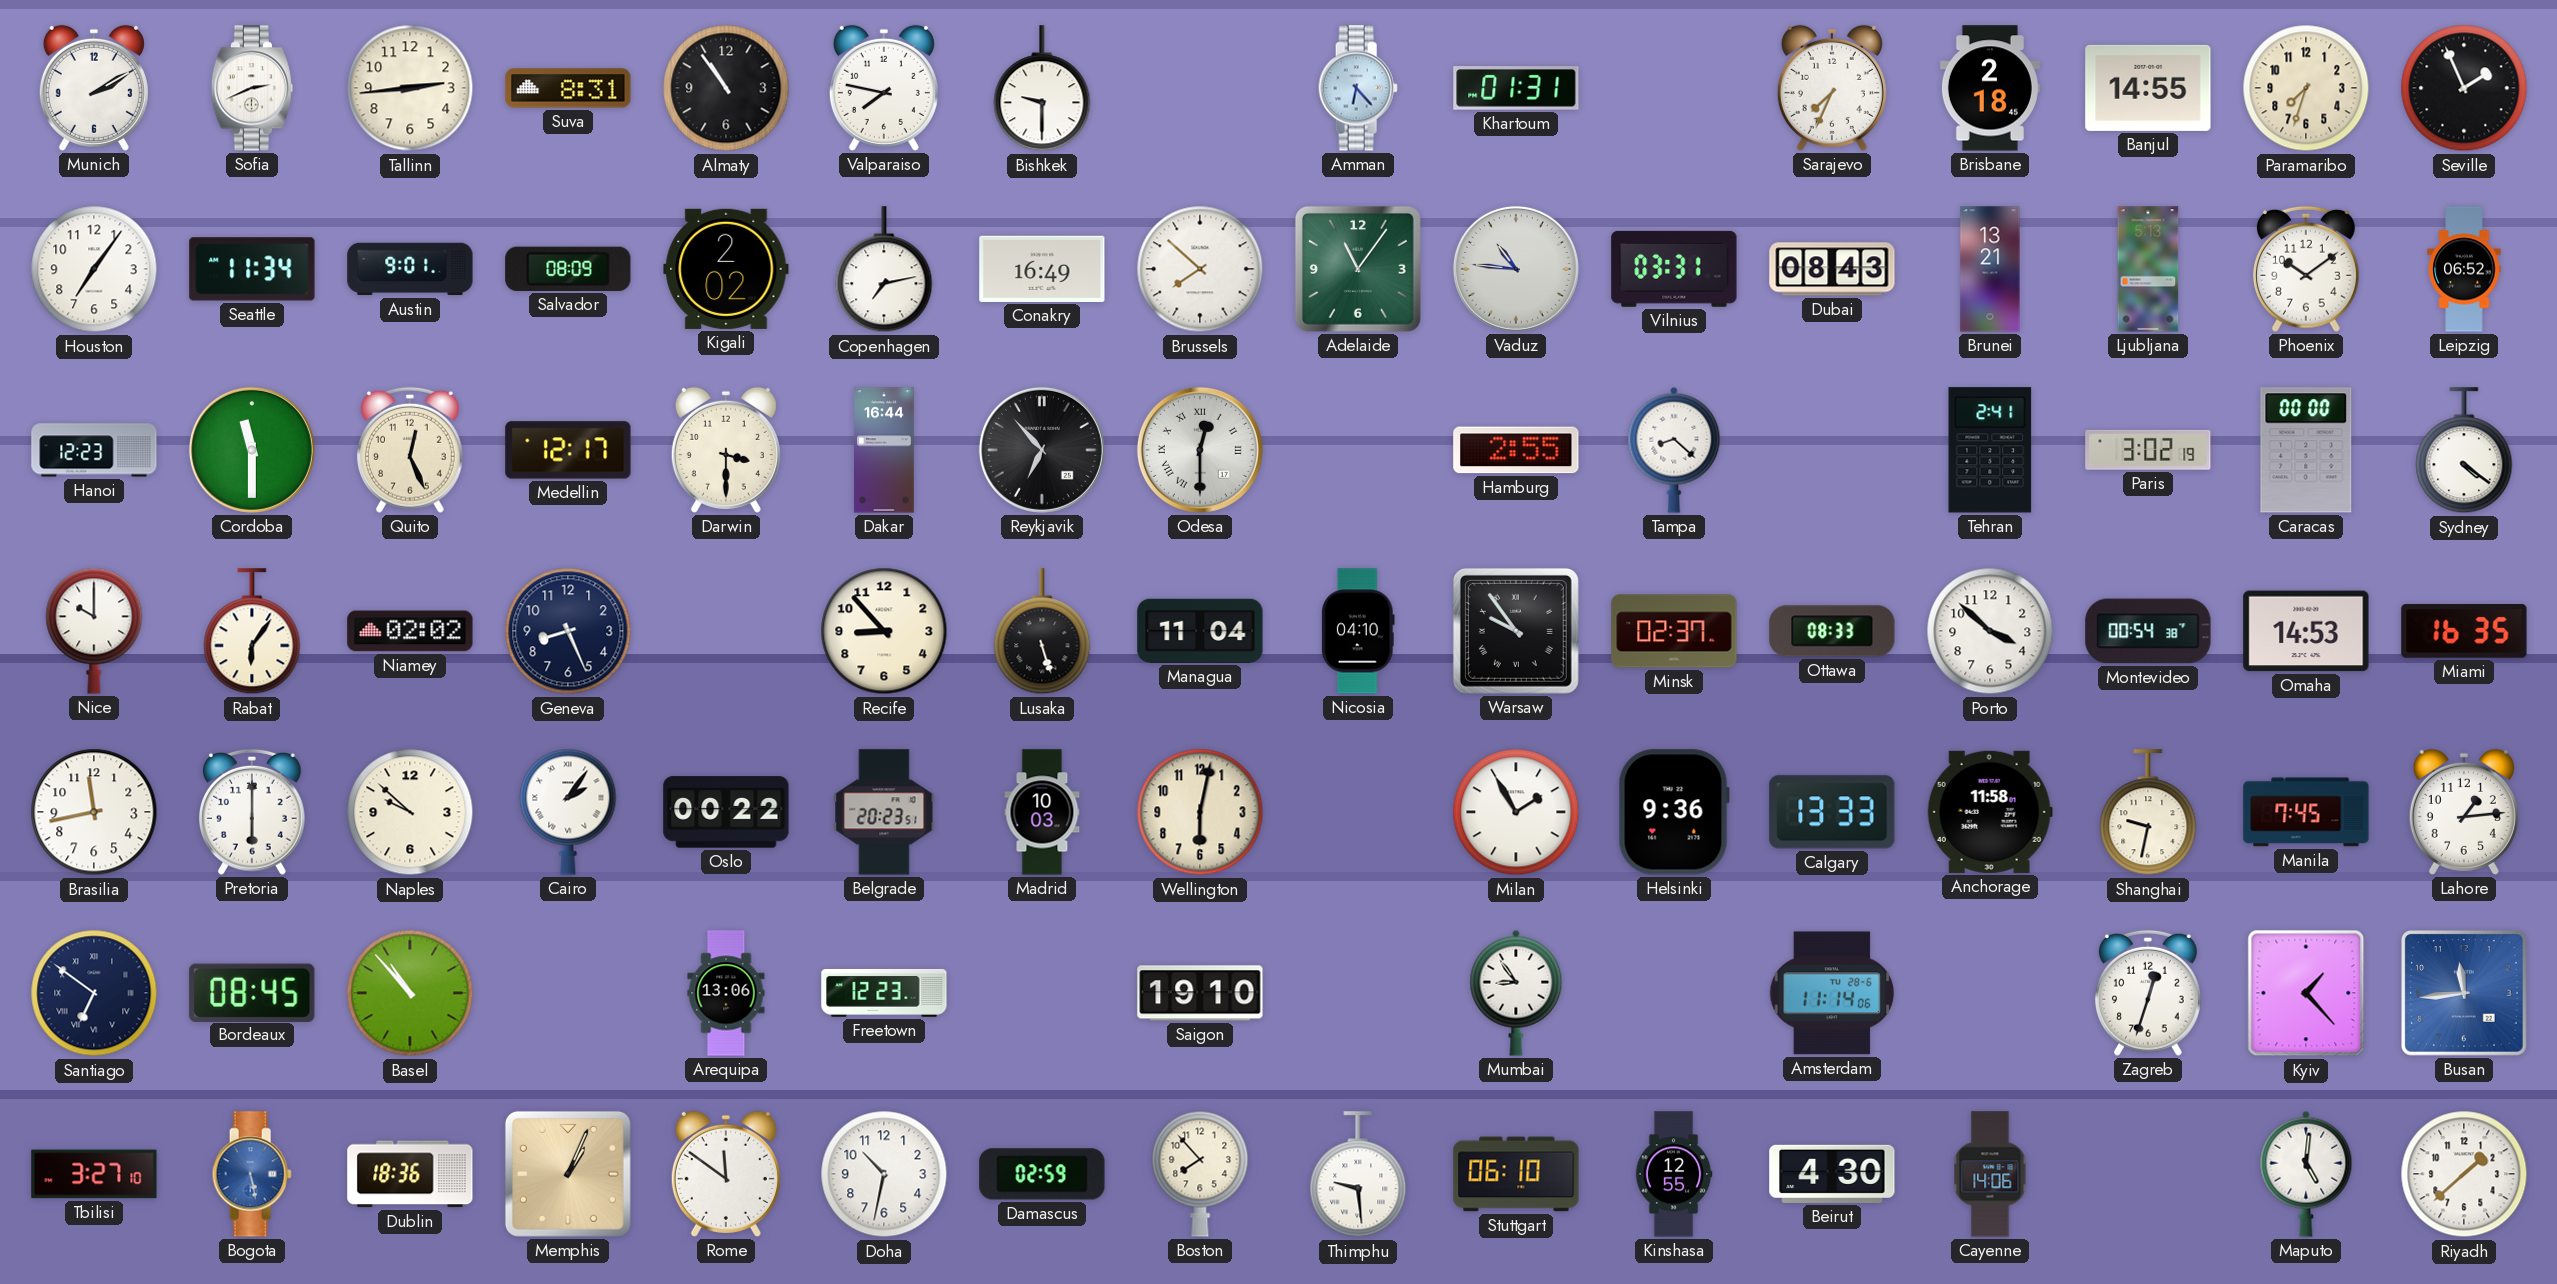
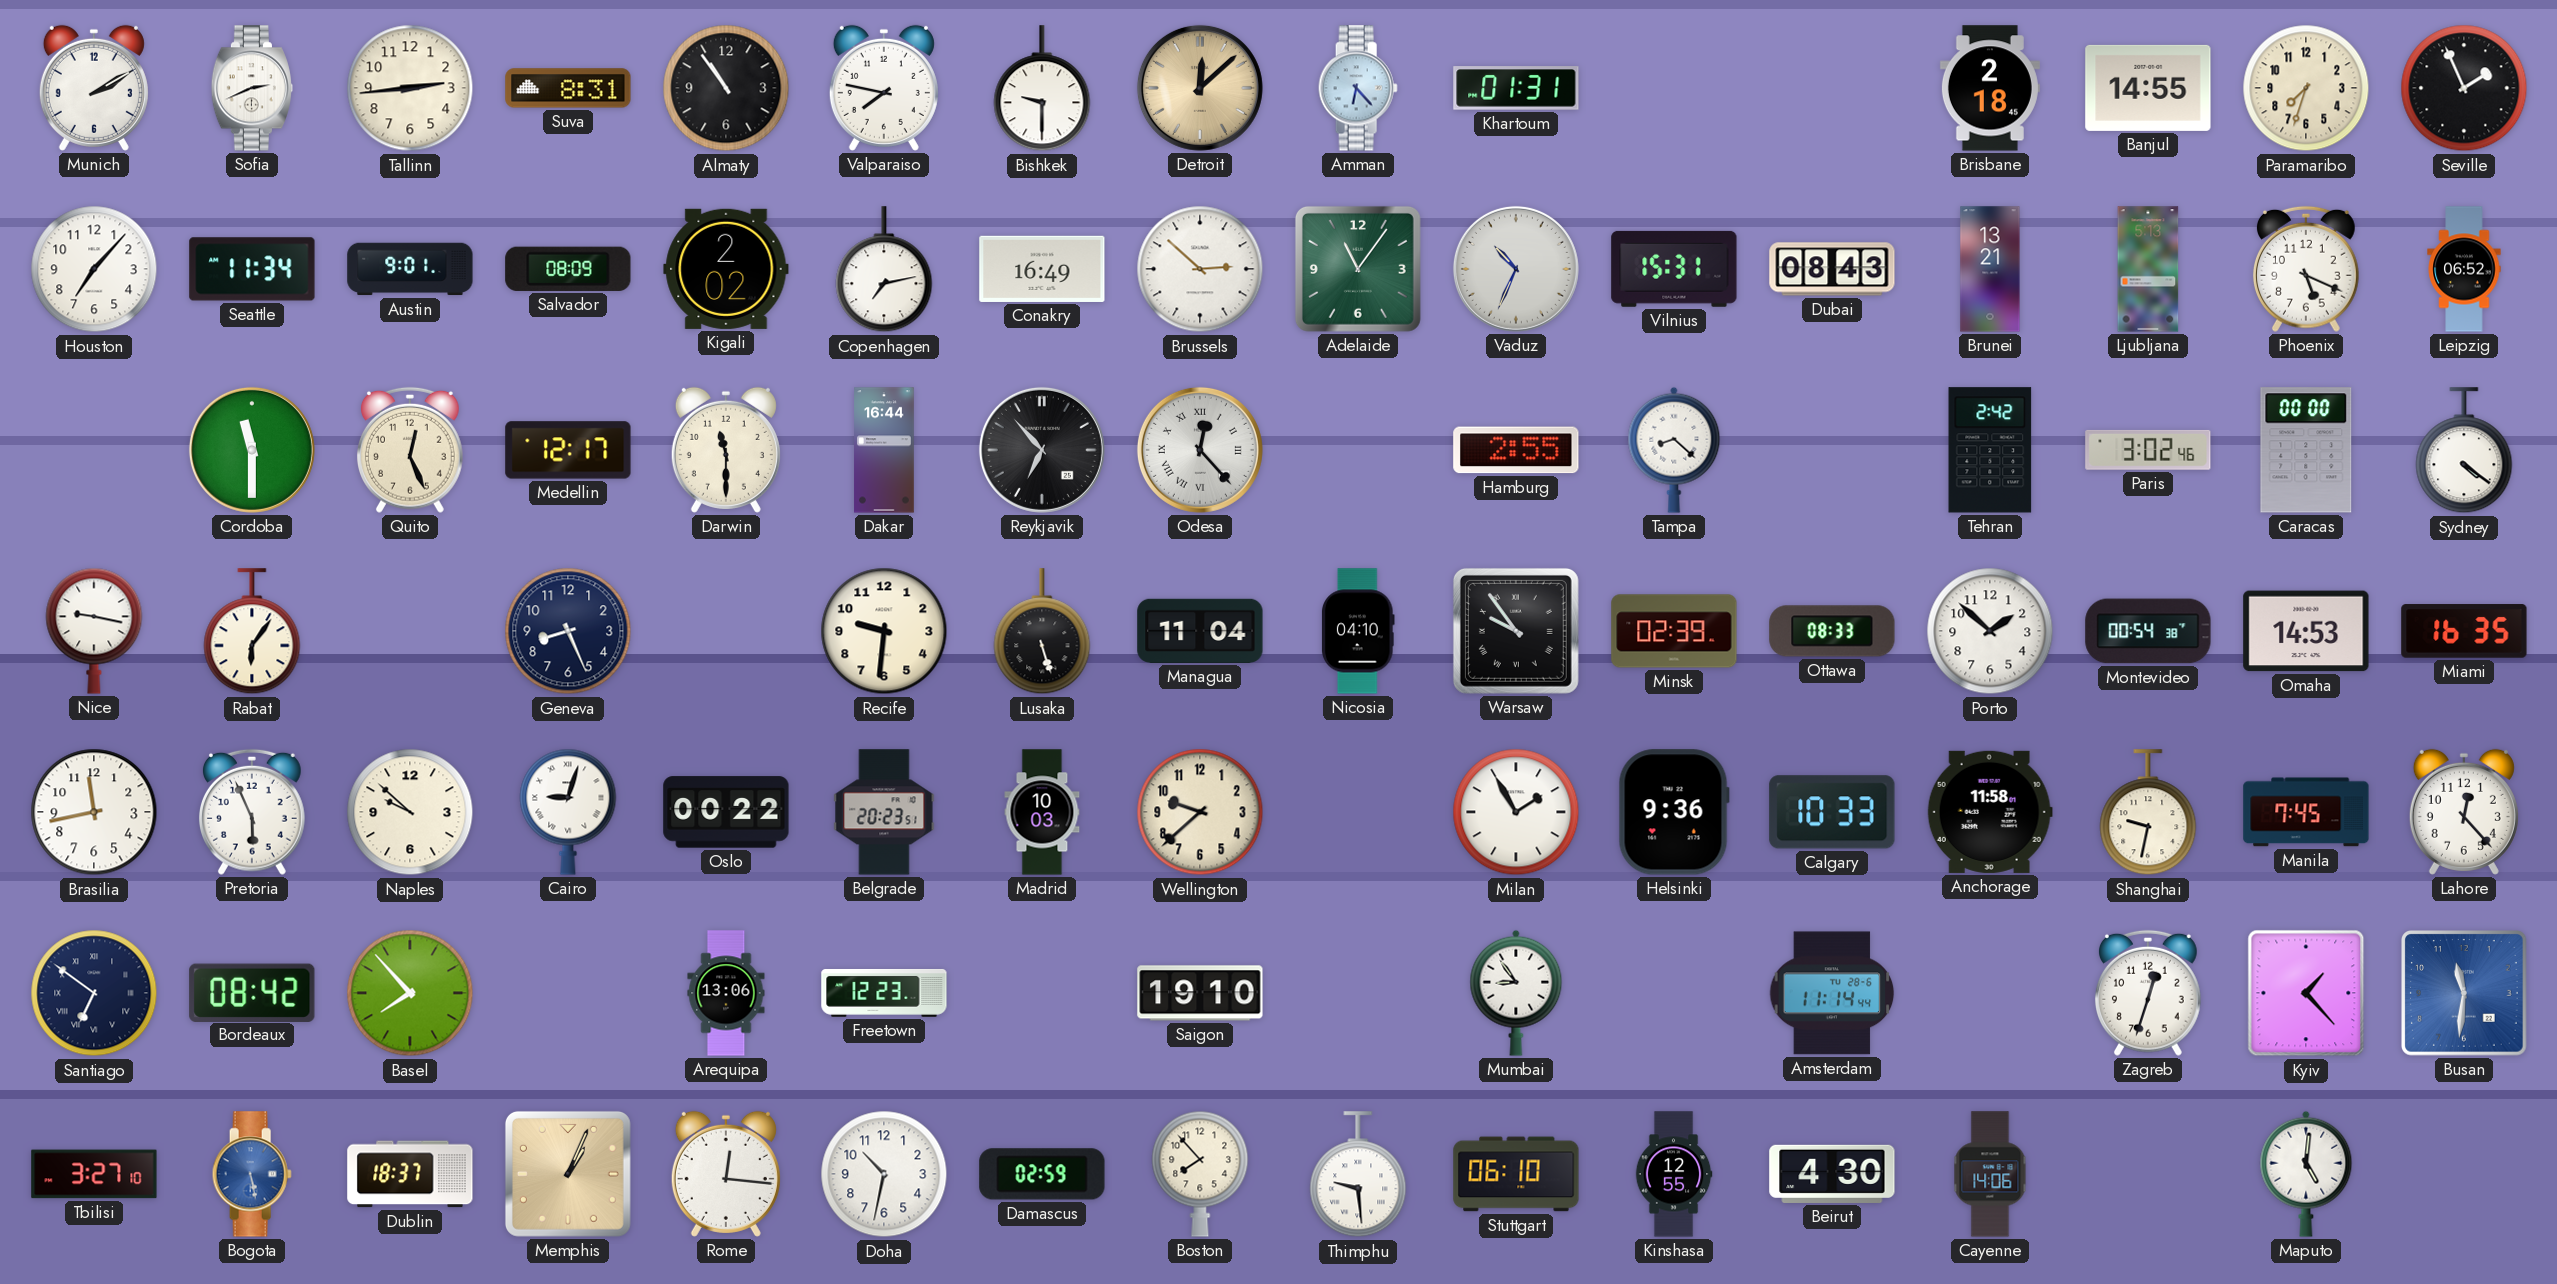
Detroit: none -> 12:08
Sarajevo: 7:34 -> none
Houston: 7:06 -> 7:07
Brussels: 7:52 -> 2:52
Vaduz: 10:46 -> 10:34
Vilnius: 03:31 -> 15:31
Phoenix: 10:09 -> 5:19
Hanoi: 12:23 -> none
Darwin: 3:30 -> 11:30
Odesa: 12:30 -> 12:23
Tehran: 2:41 -> 2:42
Paris: 3:02:19 -> 3:02:46
Nice: 10:00 -> 9:17
Niamey: 02:02 -> none
Recife: 8:53 -> 9:31
Minsk: 02:37 -> 02:39
Porto: 3:52 -> 1:52
Pretoria: 6:00 -> 5:56
Cairo: 2:06 -> 9:03
Wellington: 6:02 -> 9:38
Calgary: 13:33 -> 10:33
Lahore: 1:14 -> 12:23
Bordeaux: 08:45 -> 08:42
Basel: 10:53 -> 7:53
Amsterdam: 11:14:06 -> 11:14:44
Busan: 11:44 -> 11:31
Dublin: 18:36 -> 18:37
Rome: 11:51 -> 12:16
Riyadh: 1:38 -> none
